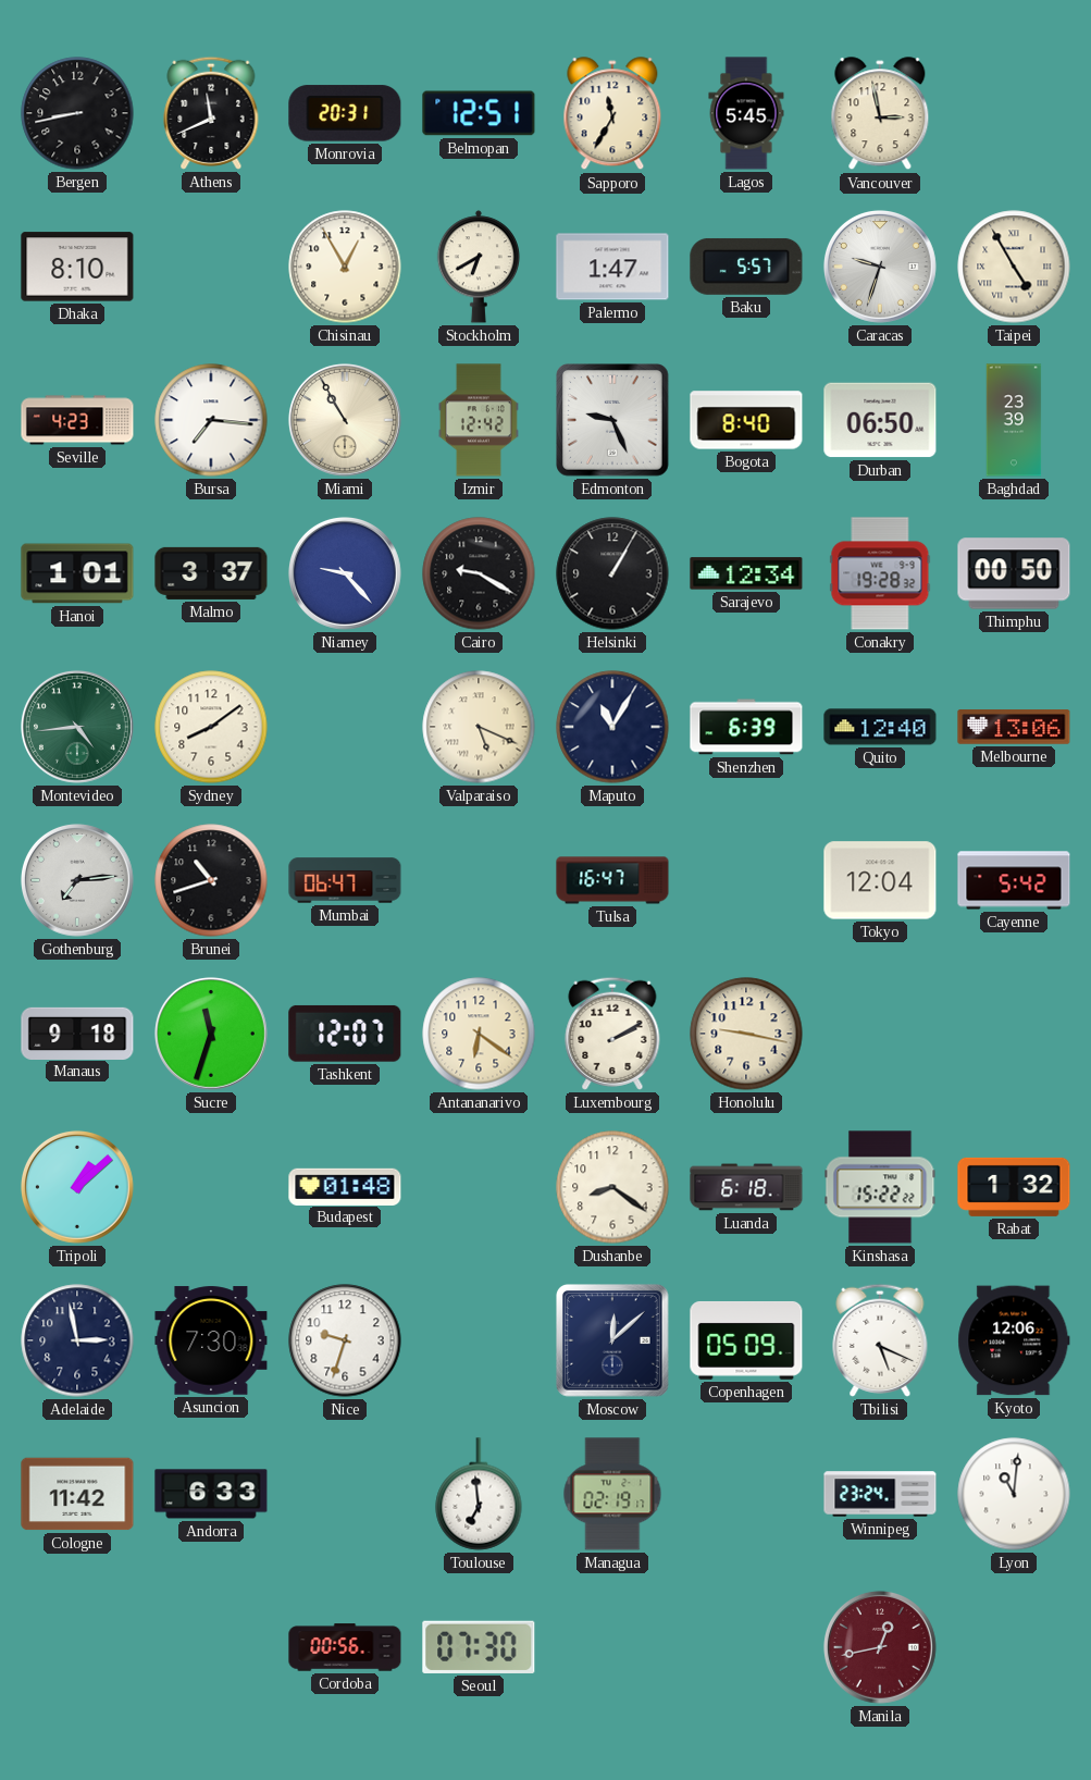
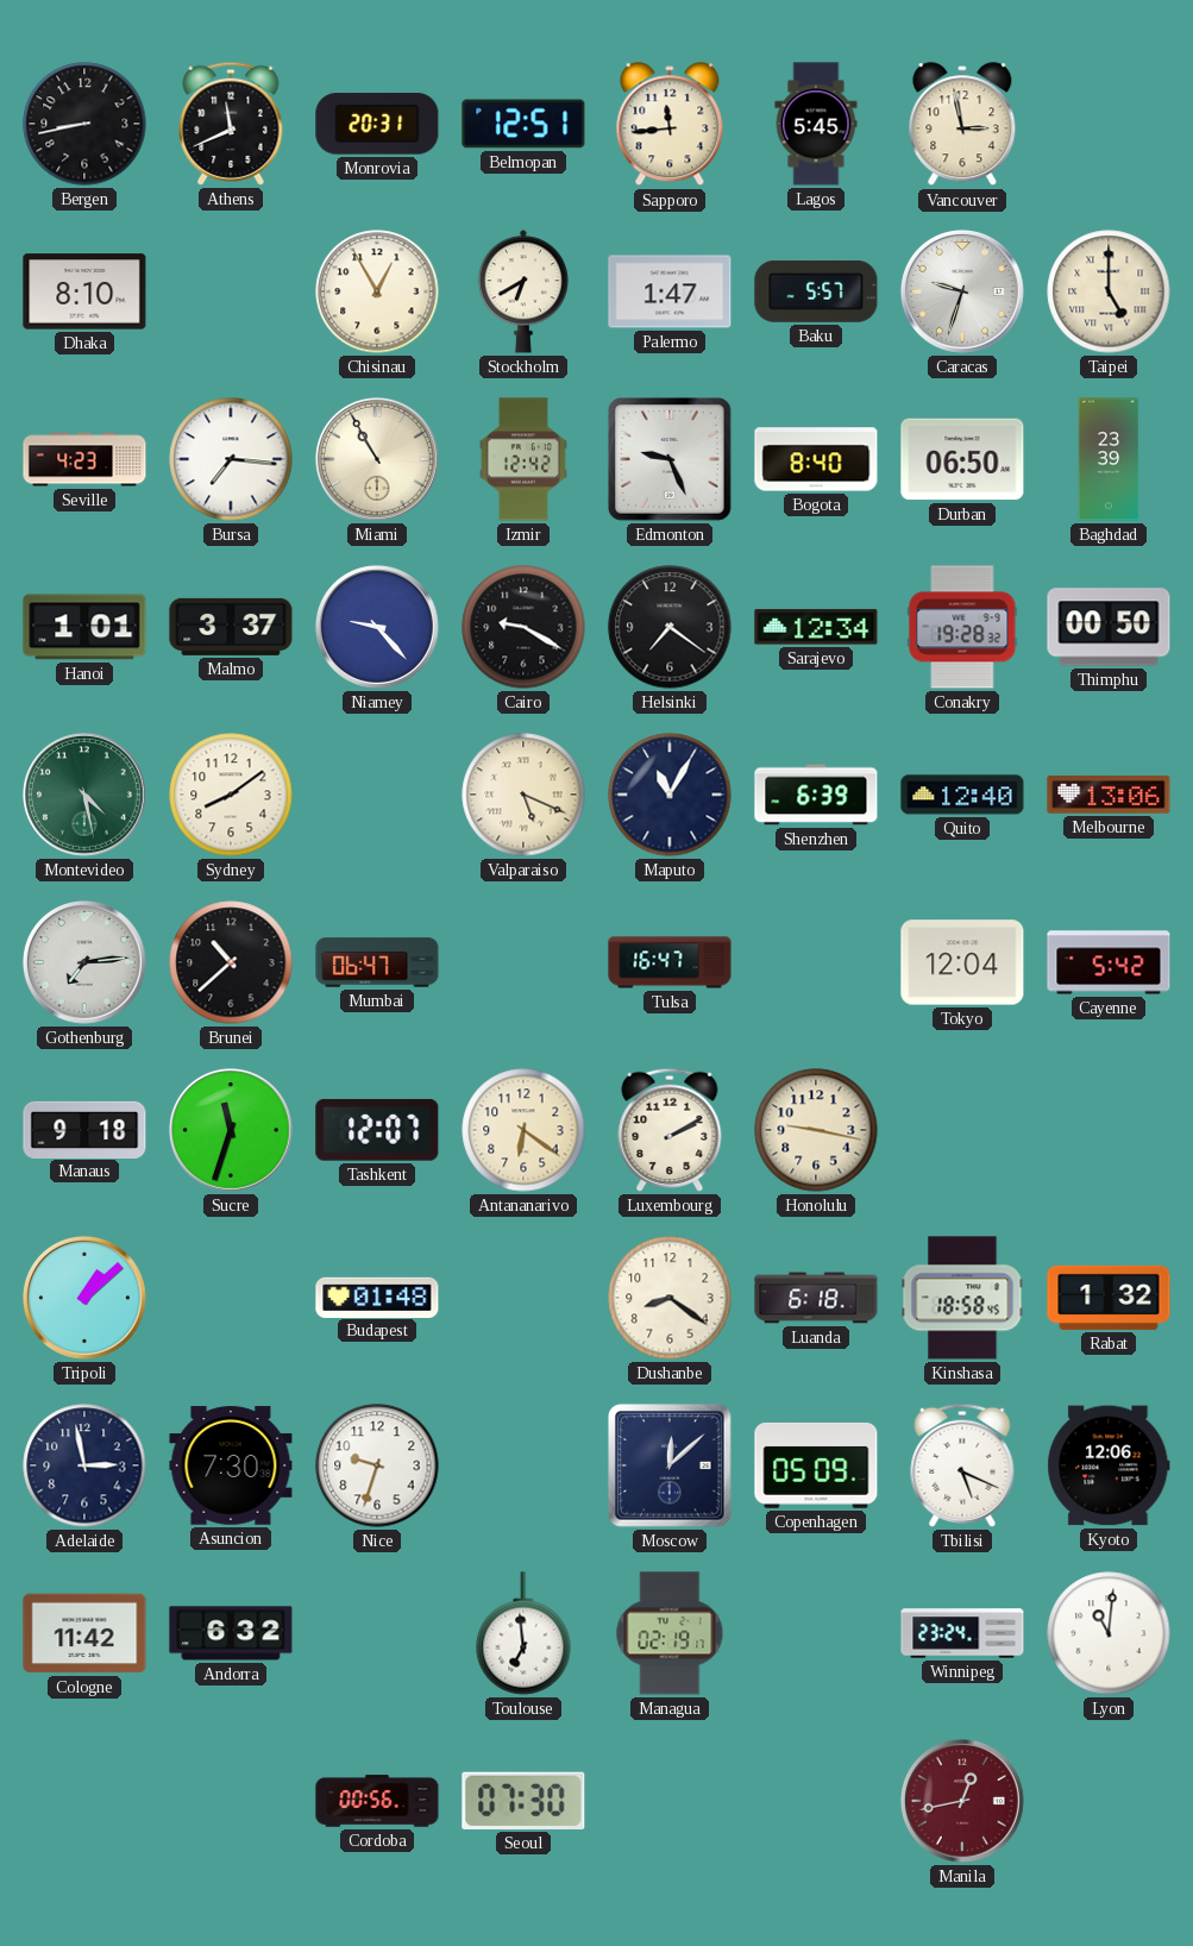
Sapporo: 11:35 -> 11:44
Taipei: 4:55 -> 5:00
Helsinki: 1:05 -> 7:21
Montevideo: 4:44 -> 4:28
Brunei: 10:42 -> 10:38
Kinshasa: 15:22 -> 18:58
Andorra: 6:33 -> 6:32
